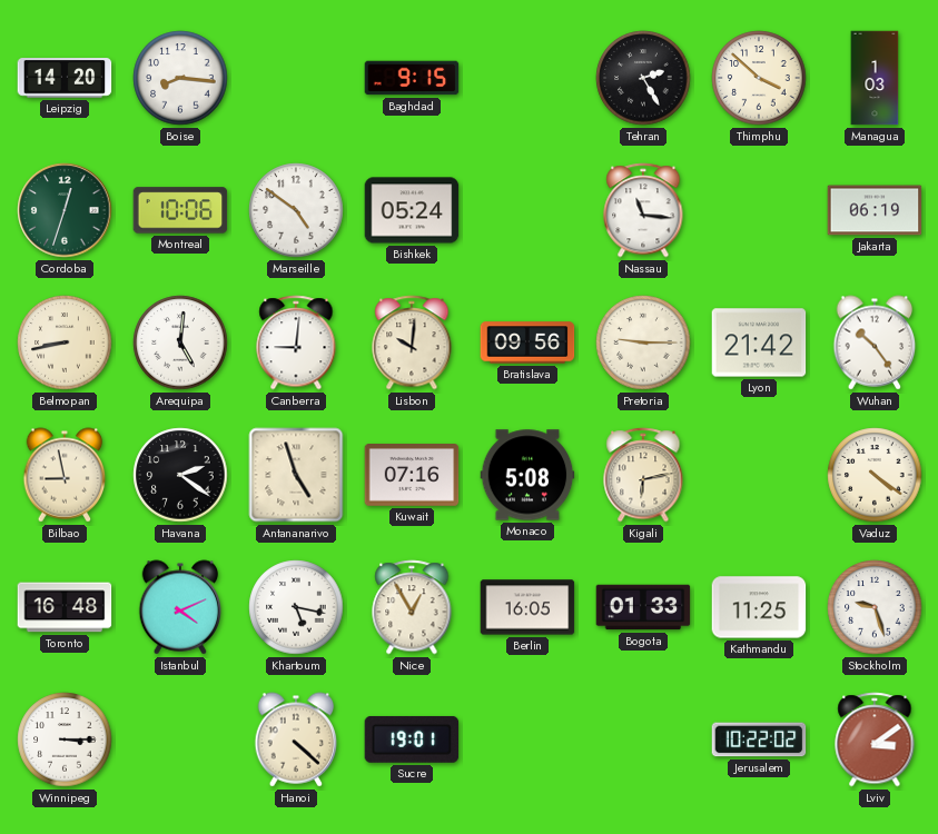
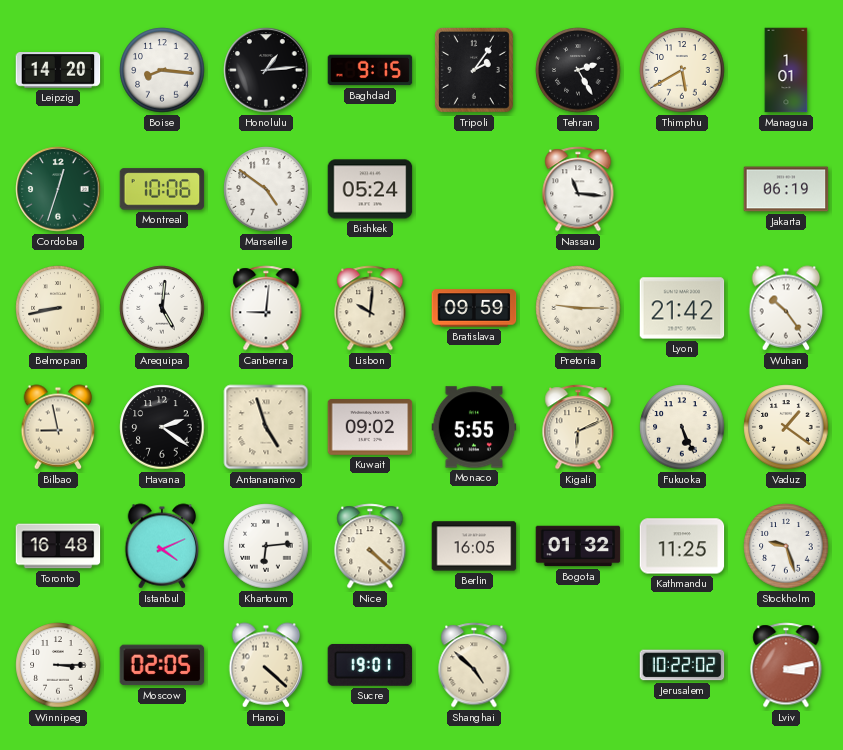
Honolulu: none -> 1:14
Tripoli: none -> 2:06
Thimphu: 3:52 -> 5:40
Managua: 1:03 -> 1:01
Bratislava: 09:56 -> 09:59
Kuwait: 07:16 -> 09:02
Monaco: 5:08 -> 5:55
Kigali: 6:13 -> 6:11
Fukuoka: none -> 5:26
Vaduz: 4:21 -> 1:21
Khartoum: 5:17 -> 6:14
Nice: 12:55 -> 4:22
Bogota: 01:33 -> 01:32
Moscow: none -> 02:05
Shanghai: none -> 4:52
Lviv: 3:09 -> 3:13
